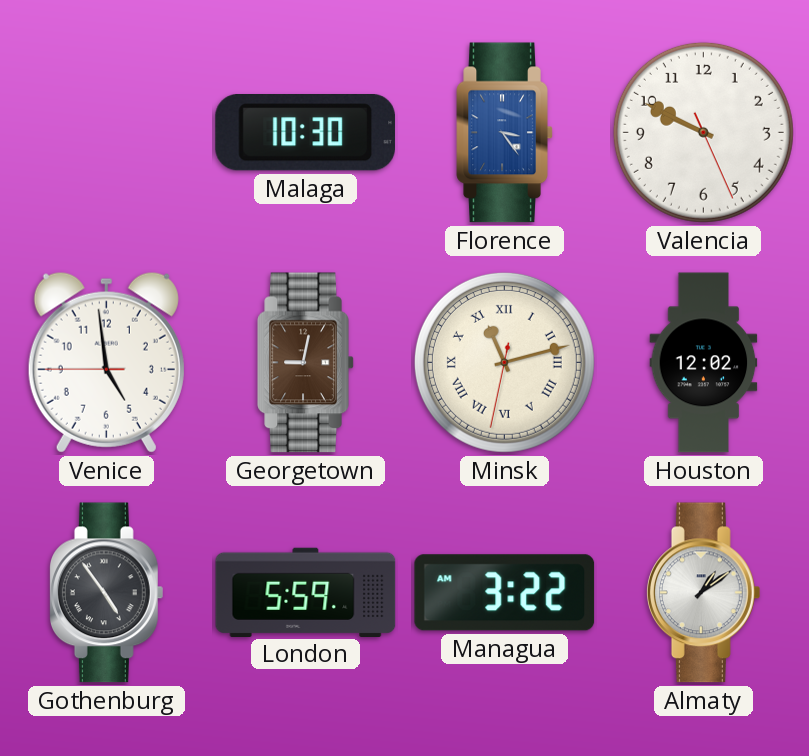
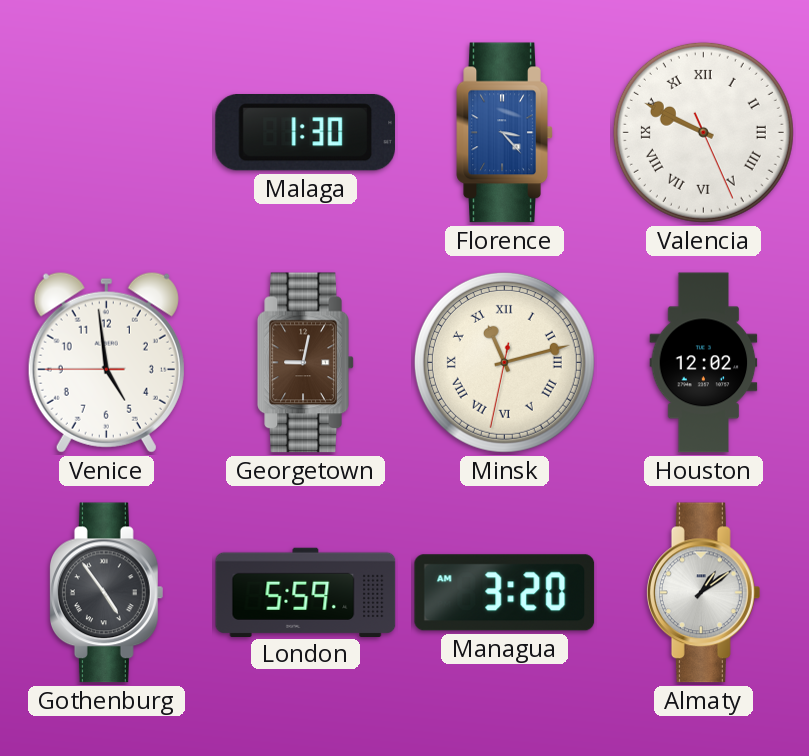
Malaga: 10:30 -> 1:30
Florence: 3:24 -> 3:23
Valencia numerals: Arabic -> Roman
Managua: 3:22 -> 3:20
